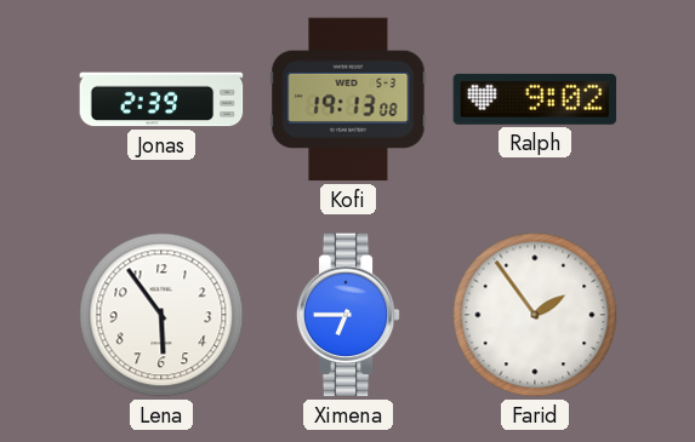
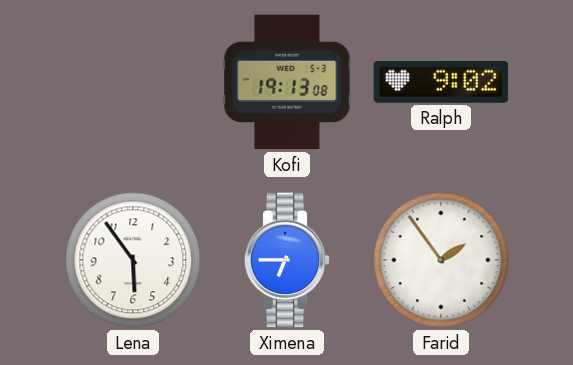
Jonas: 2:39 -> none
